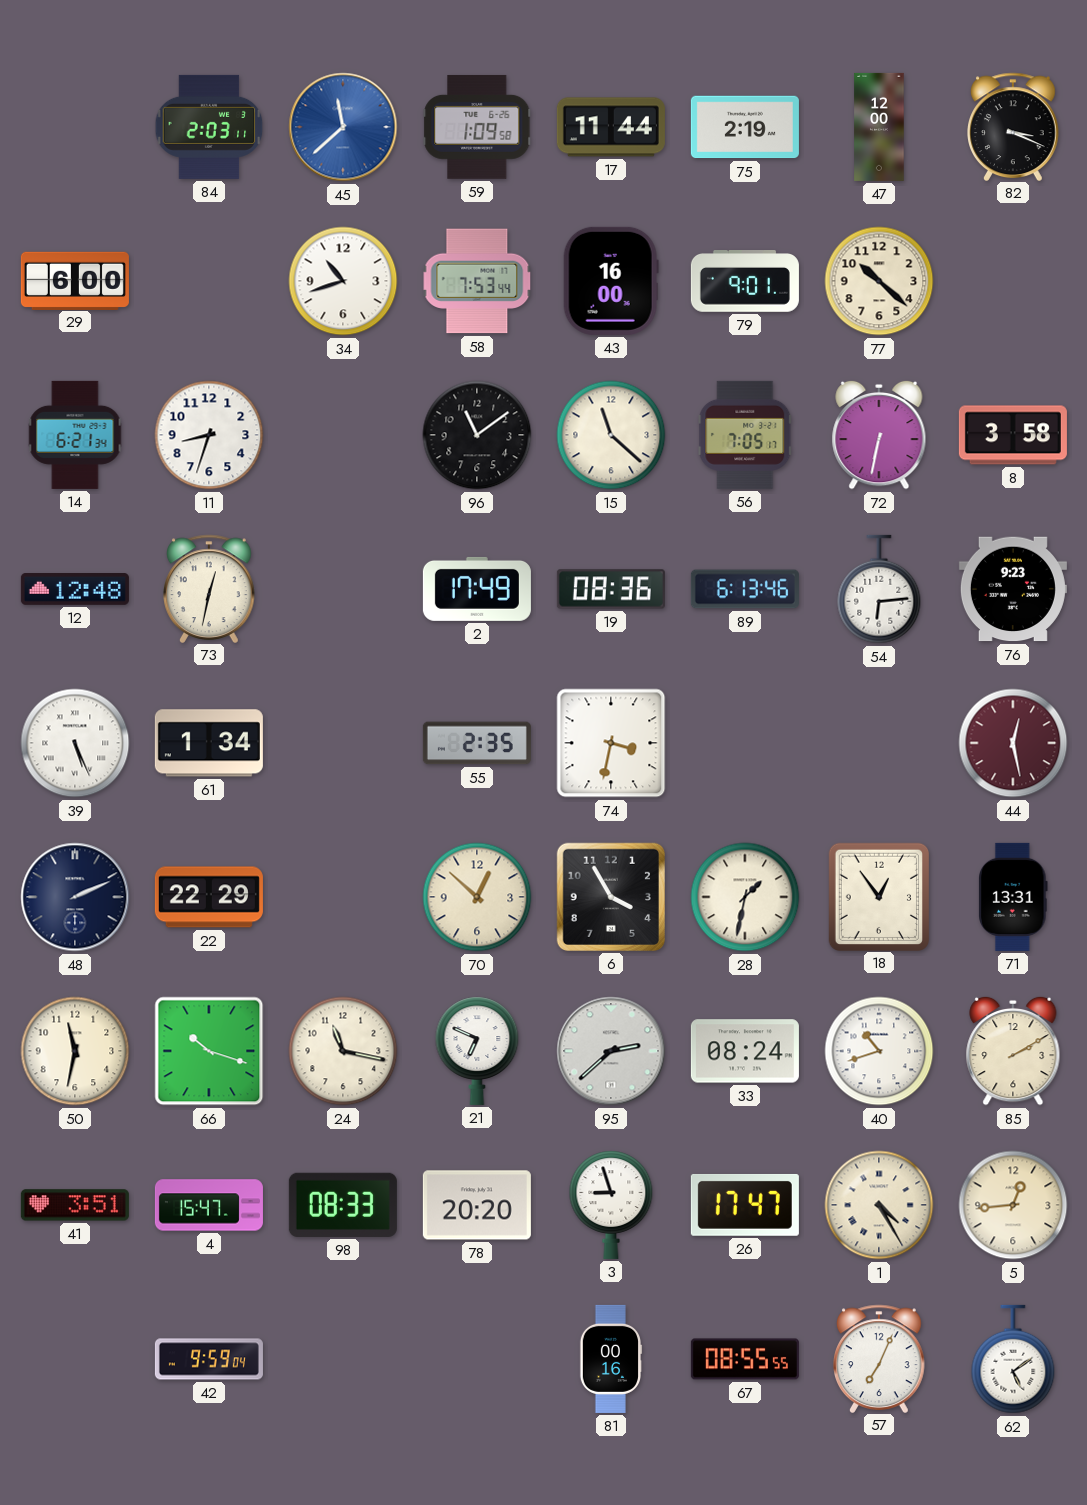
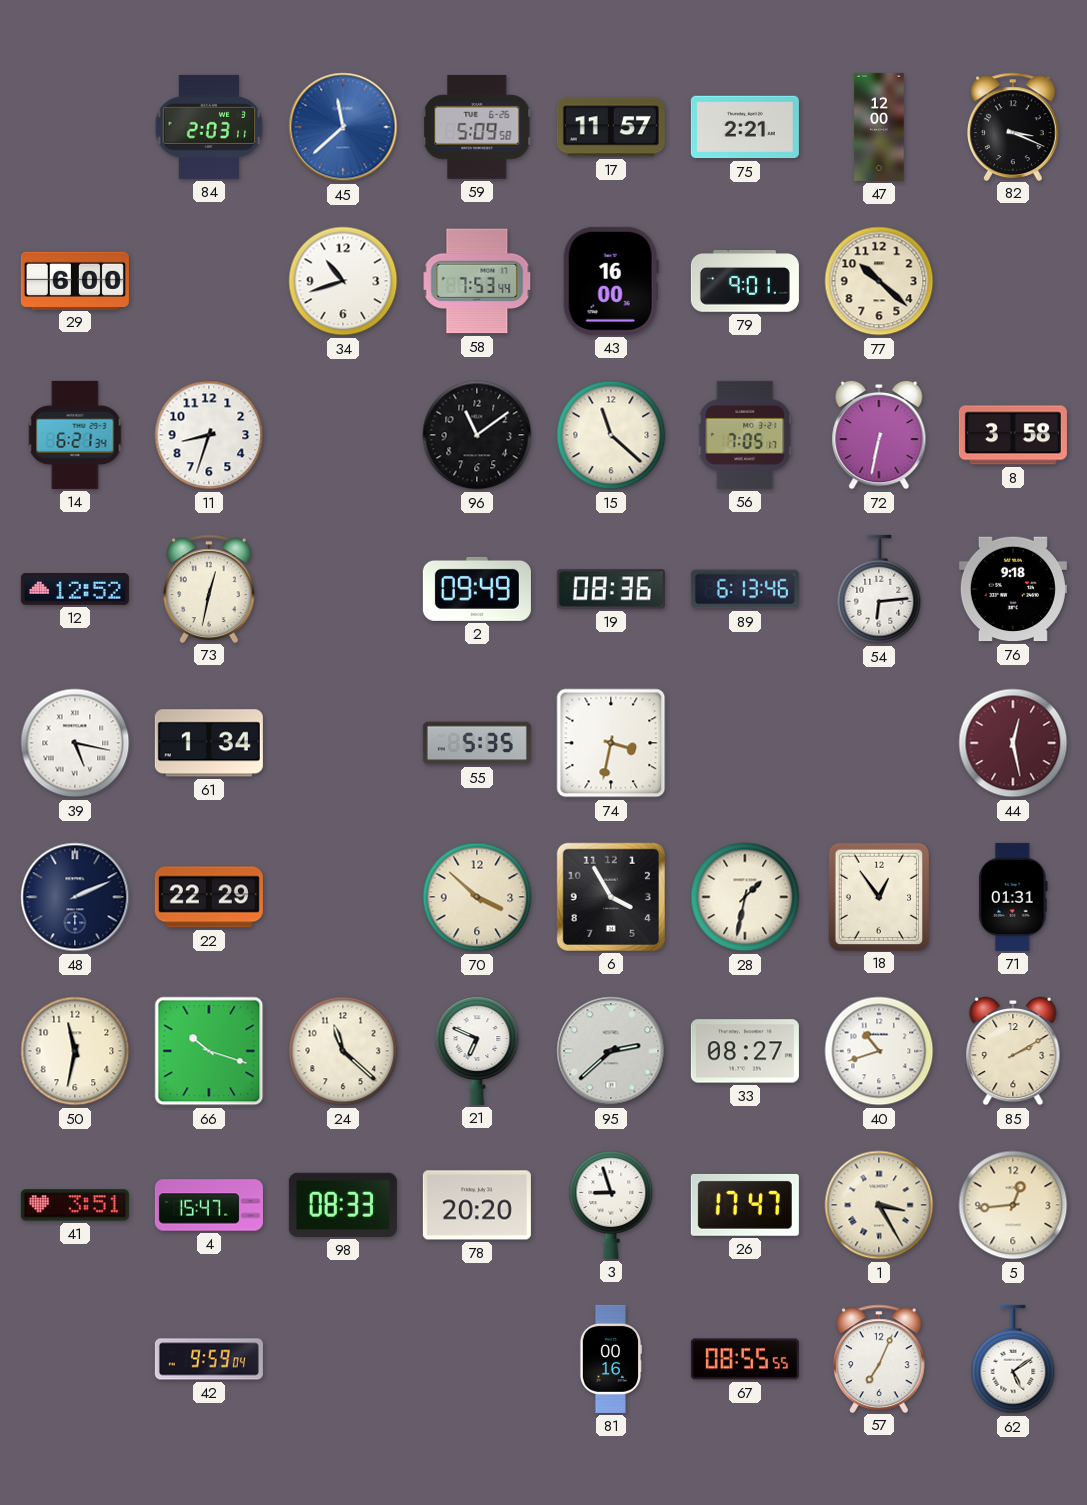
59: 1:09 -> 5:09
17: 11:44 -> 11:57
75: 2:19 -> 2:21
12: 12:48 -> 12:52
2: 17:49 -> 09:49
76: 9:23 -> 9:18
39: 5:26 -> 5:17
55: 2:35 -> 5:35
70: 12:52 -> 3:52
71: 13:31 -> 01:31
24: 11:17 -> 11:22
33: 08:24 -> 08:27
1: 4:25 -> 3:25
